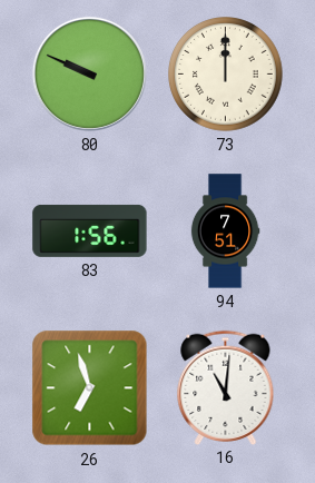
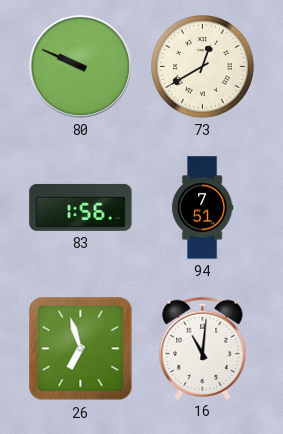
73: 12:00 -> 12:40
